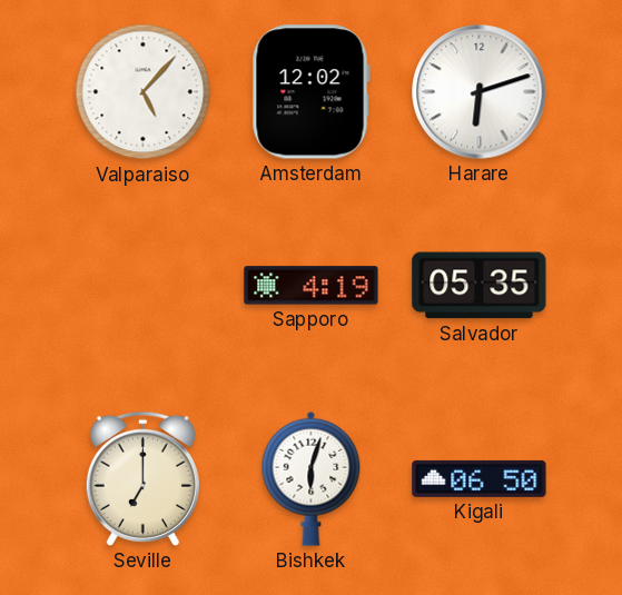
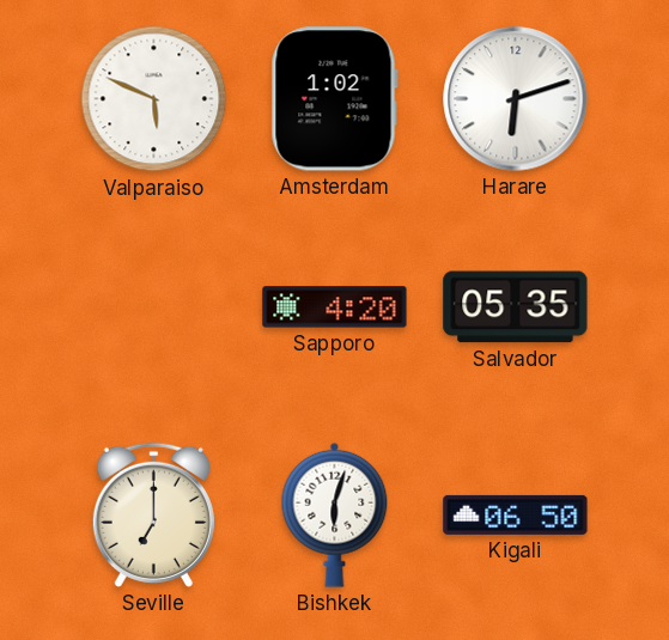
Valparaiso: 5:07 -> 5:49
Amsterdam: 12:02 -> 1:02
Sapporo: 4:19 -> 4:20
